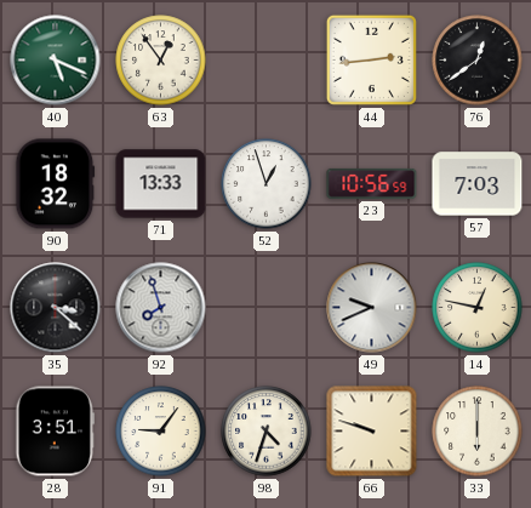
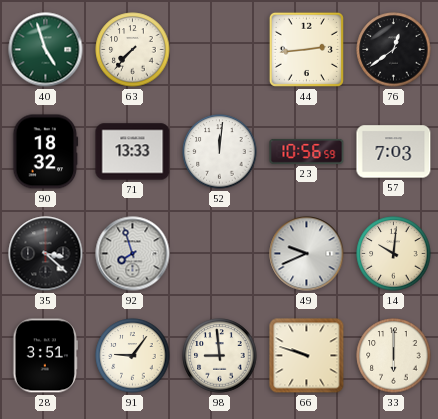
40: 5:19 -> 4:57
63: 12:54 -> 7:37
52: 12:57 -> 12:01
14: 12:47 -> 10:01
98: 4:33 -> 8:59
